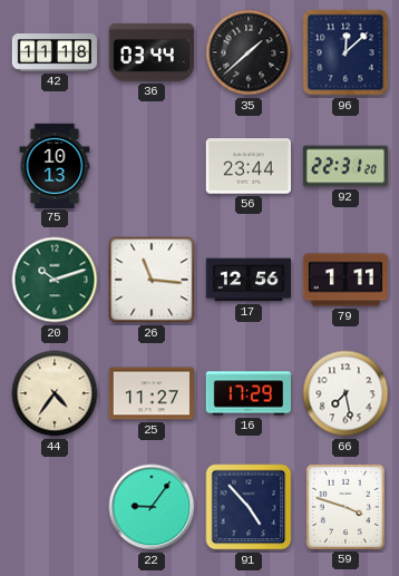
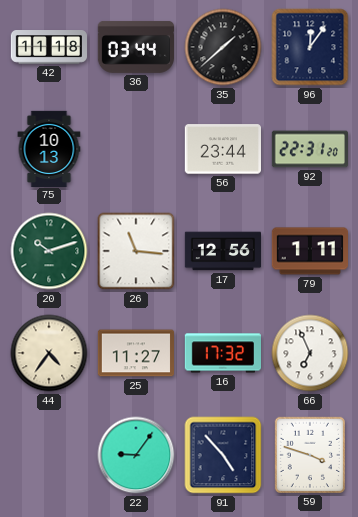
96: 12:08 -> 12:06
16: 17:29 -> 17:32
66: 7:28 -> 6:56
